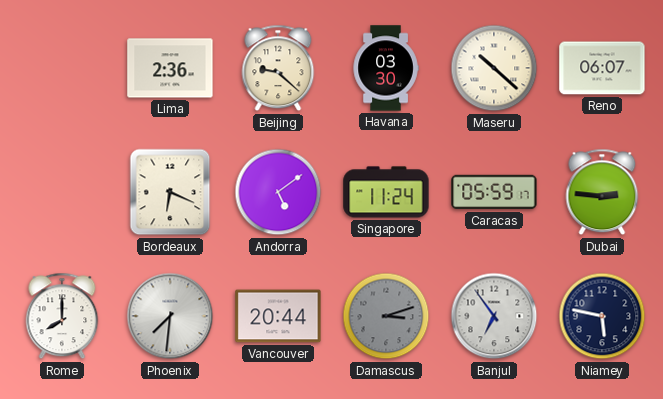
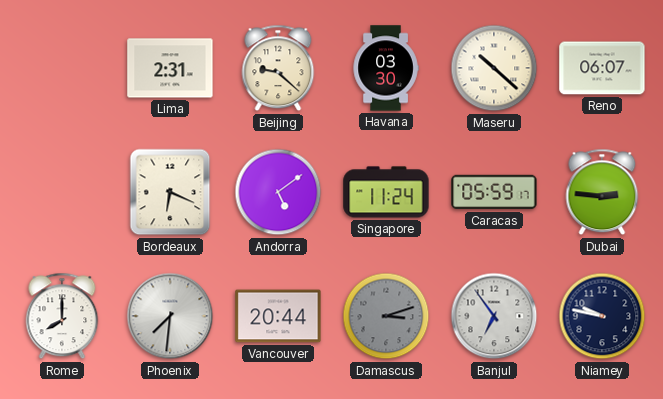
Lima: 2:36 -> 2:31
Niamey: 5:47 -> 9:47
